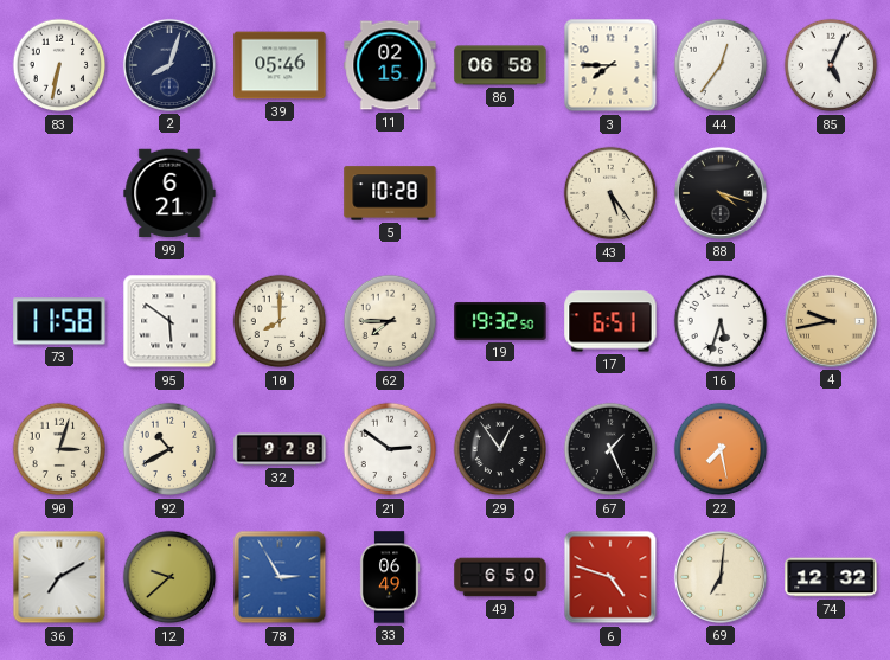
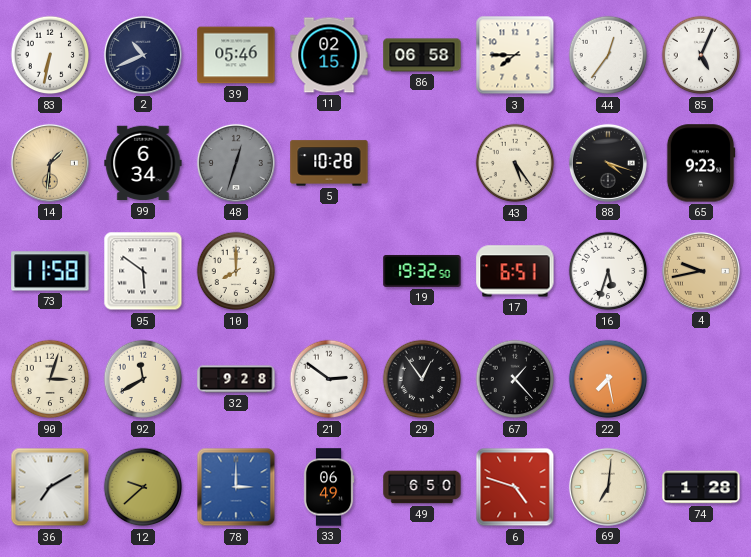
2: 8:03 -> 10:41
14: none -> 1:31
99: 6:21 -> 6:34
48: none -> 12:33
65: none -> 9:23
62: 7:45 -> none
92: 10:40 -> 11:40
67: 1:26 -> 1:23
78: 2:55 -> 3:00
74: 12:32 -> 1:28
